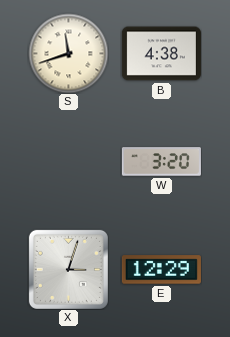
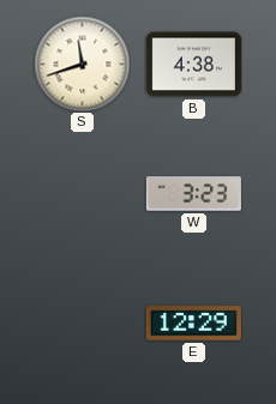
W: 3:20 -> 3:23
X: 3:03 -> none
